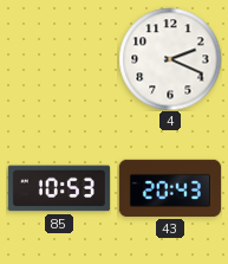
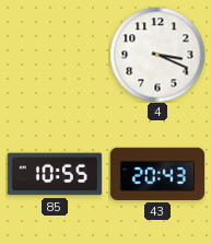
4: 2:19 -> 3:19
85: 10:53 -> 10:55
